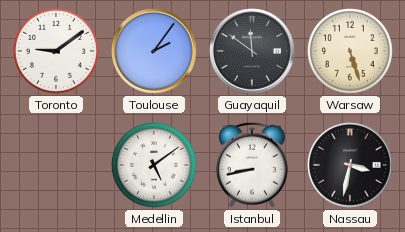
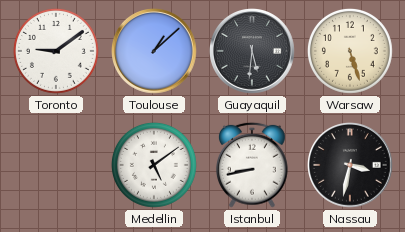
Toulouse: 2:06 -> 1:08
Guayaquil: 11:51 -> 5:31
